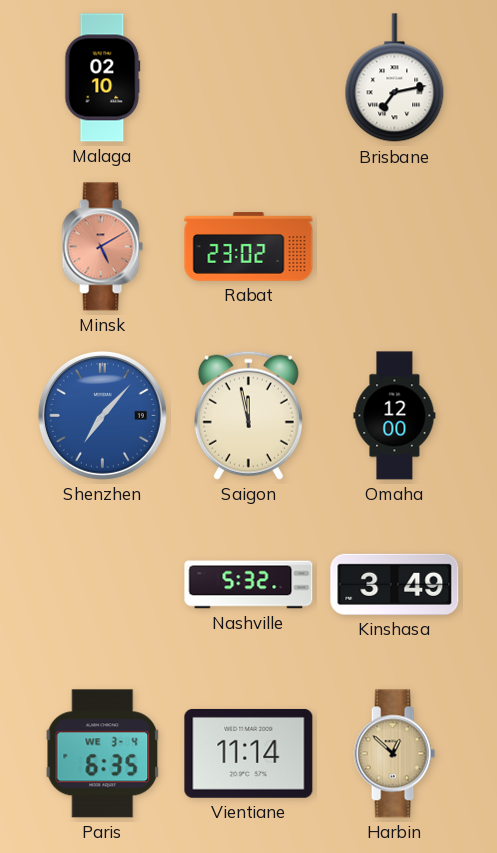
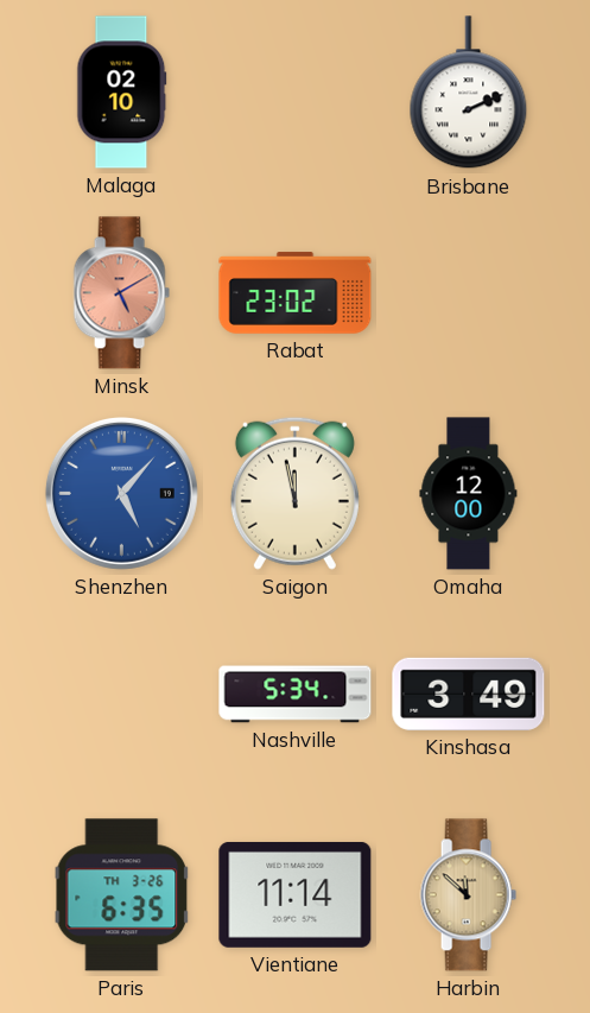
Brisbane: 7:13 -> 2:11
Shenzhen: 7:07 -> 5:07
Nashville: 5:32 -> 5:34
Paris date: WE 3-4 -> TH 3-26
Harbin: 12:52 -> 11:52
